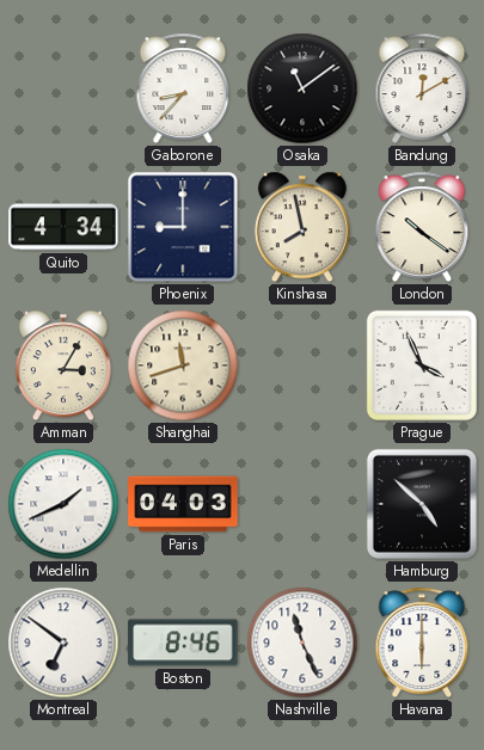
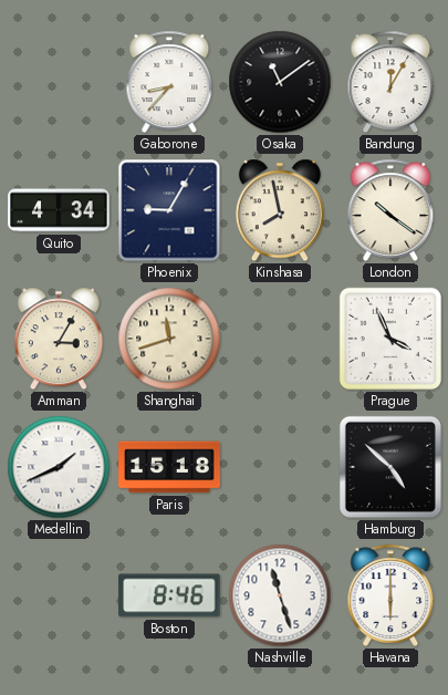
Bandung: 12:10 -> 12:05
Phoenix: 9:00 -> 9:05
Paris: 04:03 -> 15:18
Montreal: 6:51 -> none
Nashville: 11:26 -> 11:27
